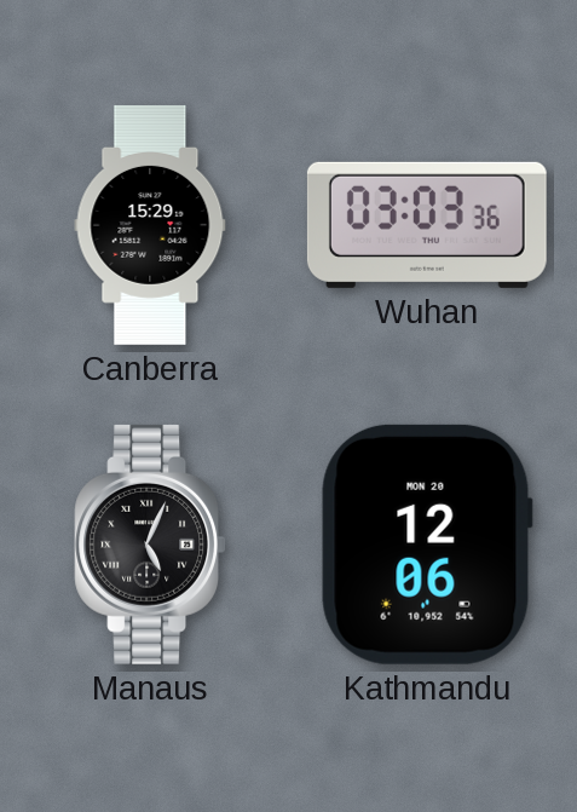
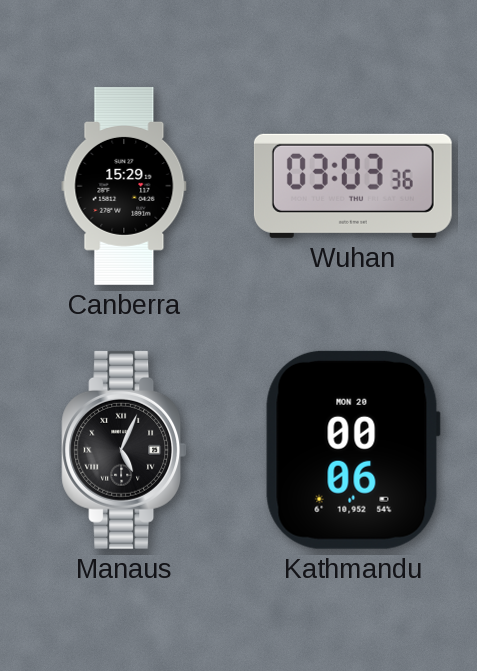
Kathmandu: 12:06 -> 00:06
